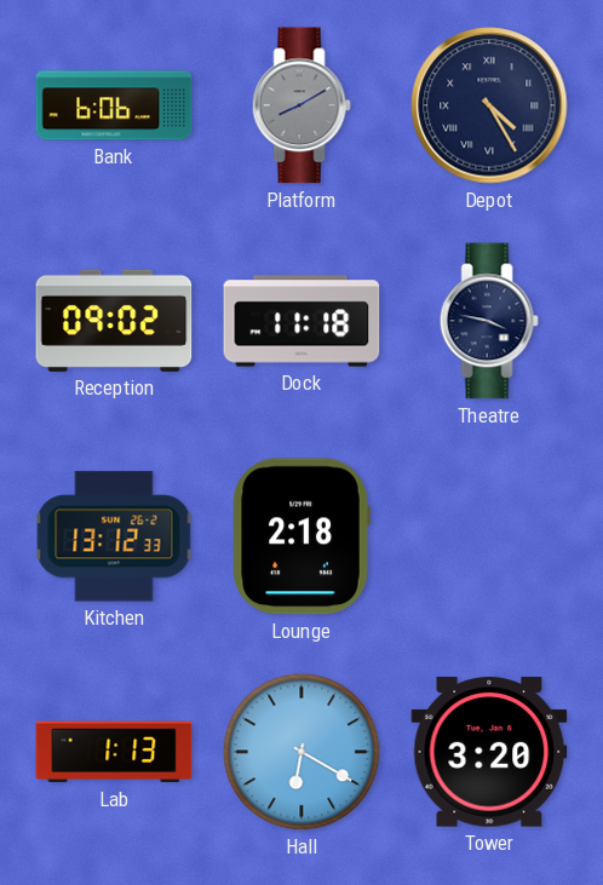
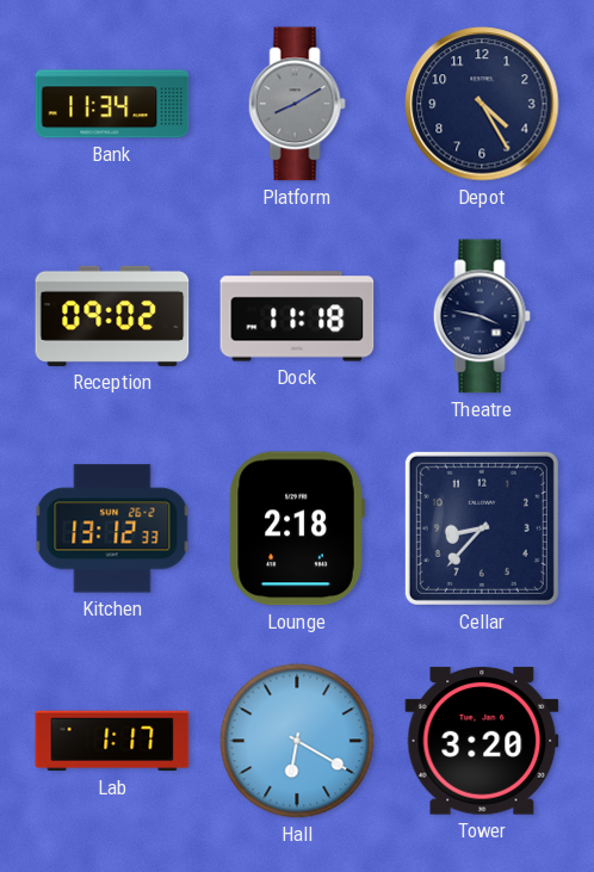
Bank: 6:06 -> 11:34
Depot numerals: Roman -> Arabic
Cellar: none -> 8:37
Lab: 1:13 -> 1:17
